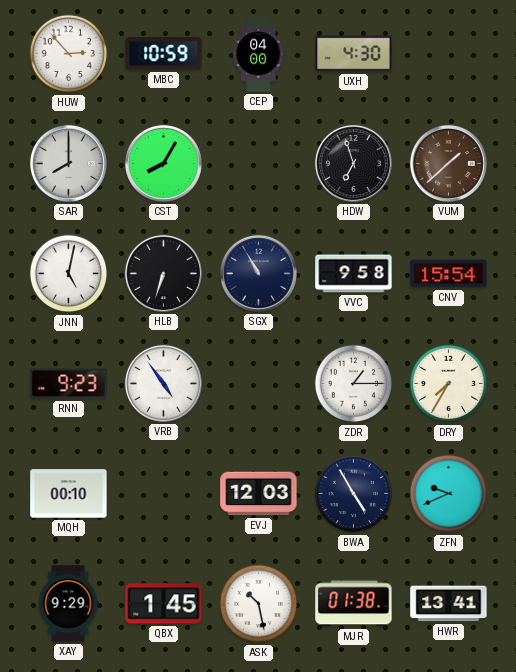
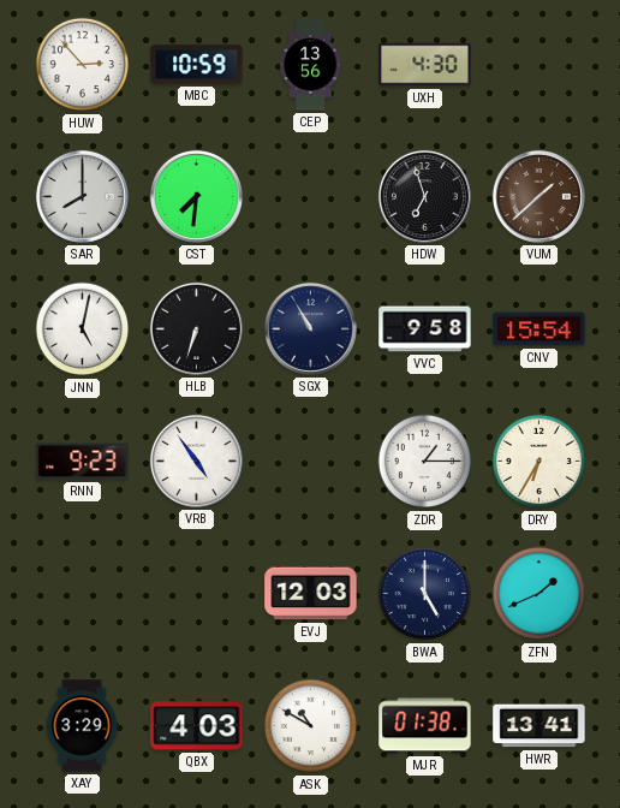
CEP: 04:00 -> 13:56
CST: 8:05 -> 7:31
DRY: 7:35 -> 6:35
MQH: 00:10 -> none
BWA: 4:55 -> 5:00
ZFN: 9:41 -> 1:41
XAY: 9:29 -> 3:29
QBX: 1:45 -> 4:03
ASK: 10:28 -> 10:50
